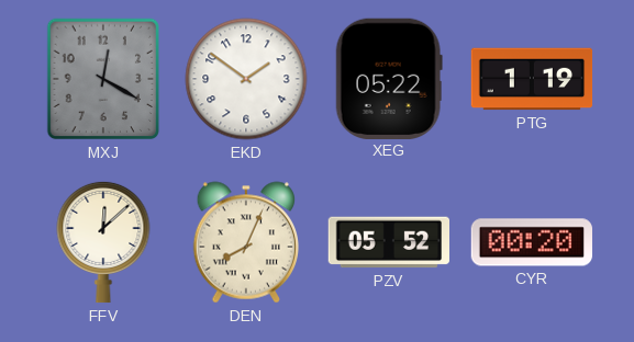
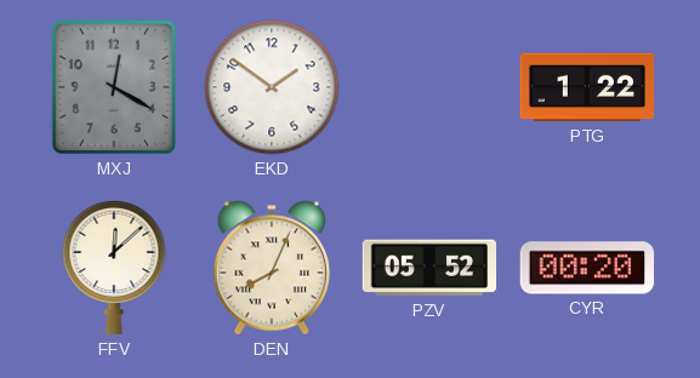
XEG: 05:22 -> none
PTG: 1:19 -> 1:22
